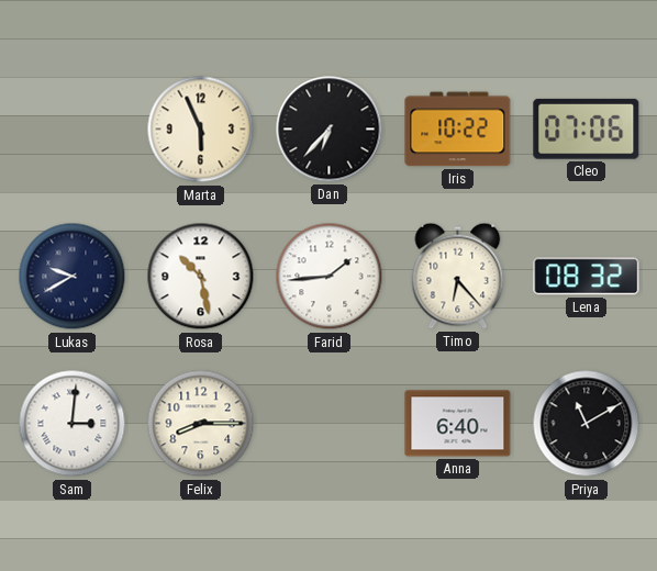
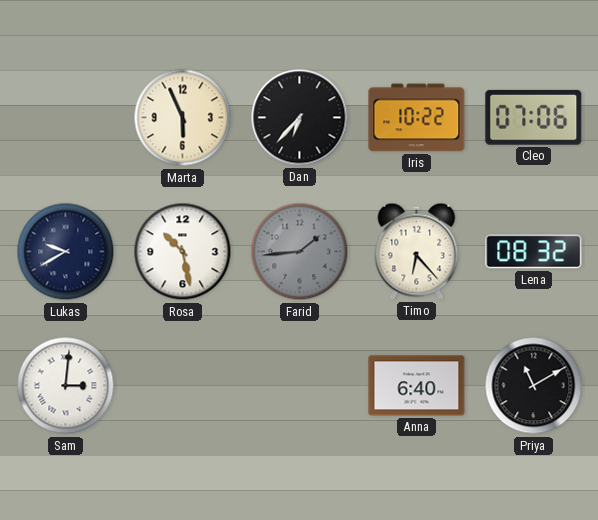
Farid dial: white -> grey
Felix: 8:15 -> none
